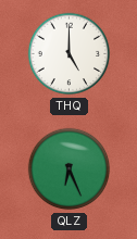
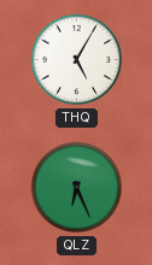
THQ: 5:00 -> 5:05
